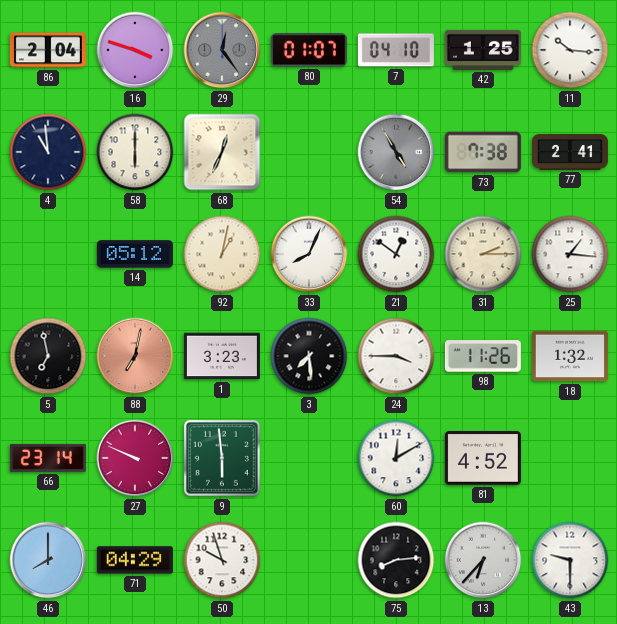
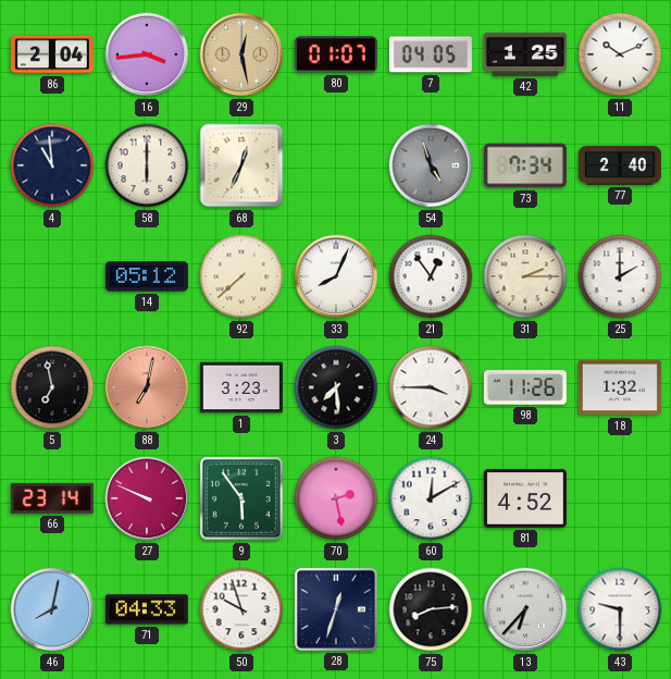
16: 3:48 -> 3:44
29: 12:24 -> 12:28
29 dial: grey -> champagne
7: 04:10 -> 04:05
11: 10:16 -> 10:11
54: 4:55 -> 4:57
73: 7:38 -> 7:34
77: 2:41 -> 2:40
92: 1:02 -> 7:38
21: 12:51 -> 12:54
25: 1:16 -> 2:00
9: 5:59 -> 5:54
70: none -> 2:28
46: 8:00 -> 8:02
71: 04:29 -> 04:33
28: none -> 12:33
